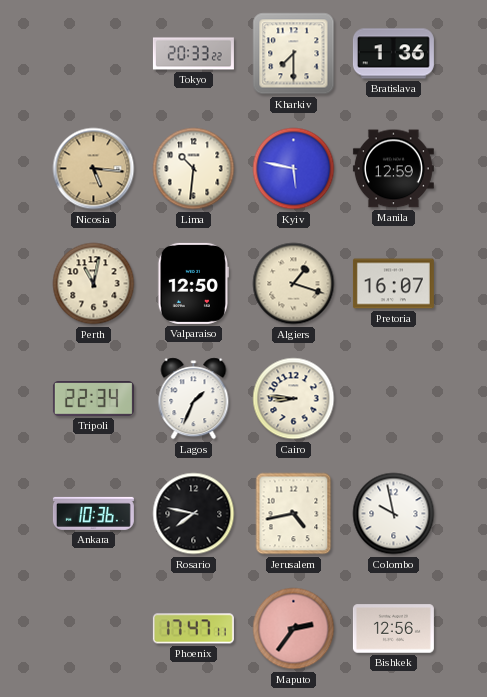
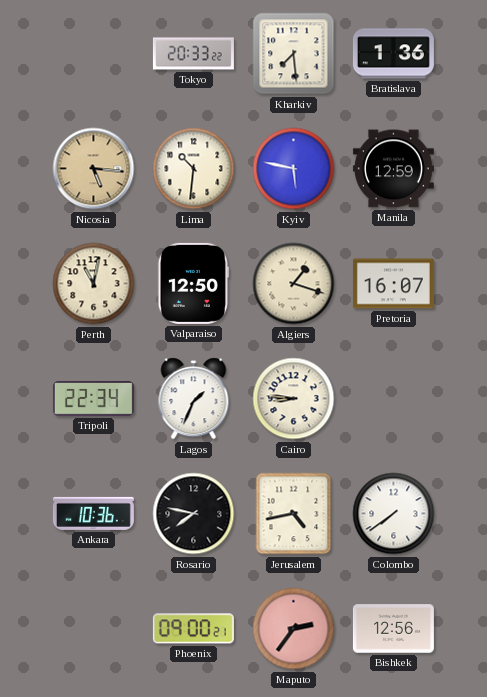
Kharkiv: 7:30 -> 7:29
Colombo: 9:58 -> 7:39
Phoenix: 17:47 -> 09:00
